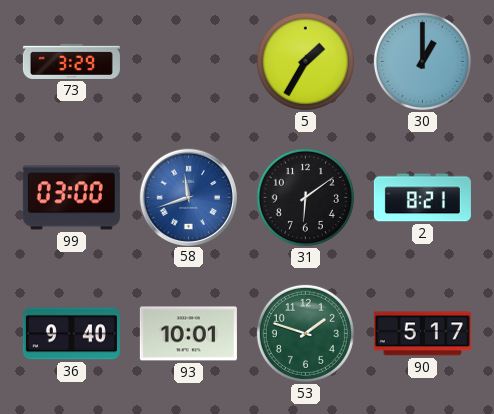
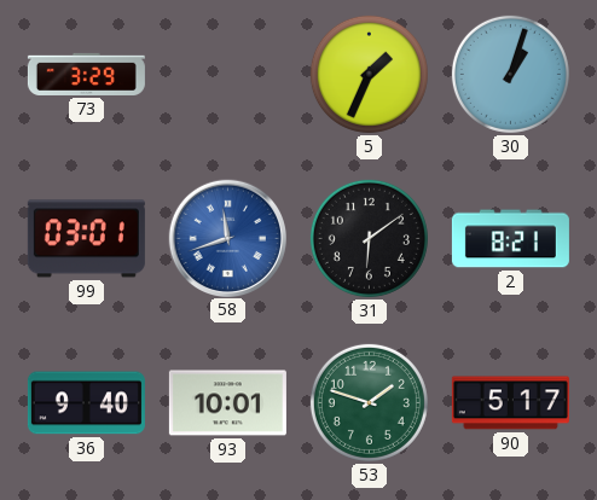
5: 1:35 -> 1:34
30: 1:00 -> 1:03
99: 03:00 -> 03:01
